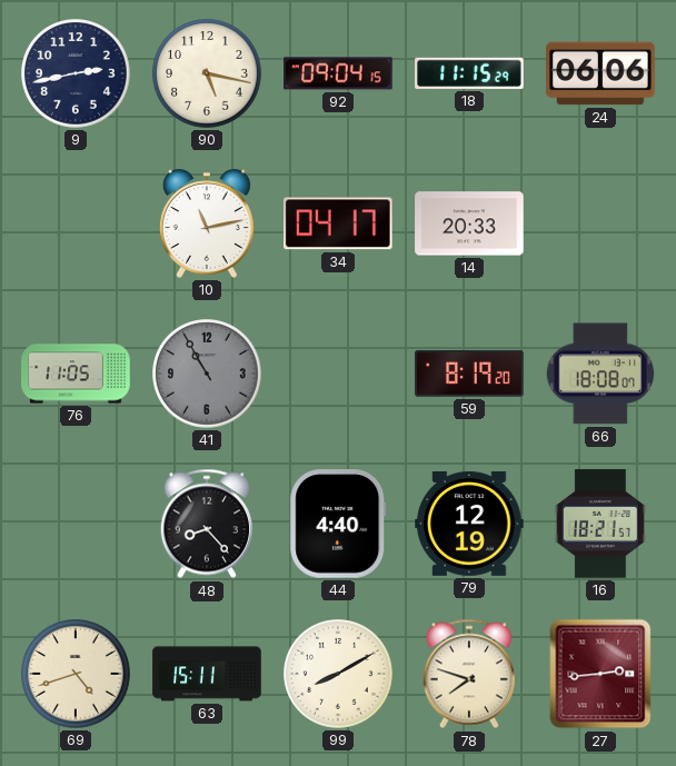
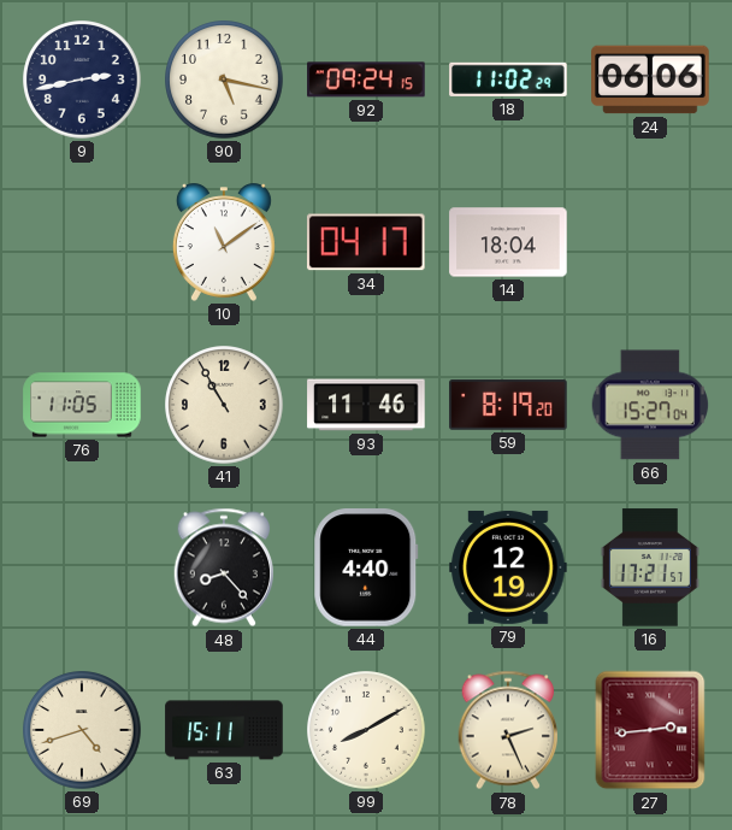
92: 09:04 -> 09:24
18: 11:15 -> 11:02
10: 11:13 -> 11:09
14: 20:33 -> 18:04
41 dial: grey -> cream
93: none -> 11:46
66: 18:08 -> 15:27
16: 18:21 -> 17:21
78: 7:48 -> 2:26
